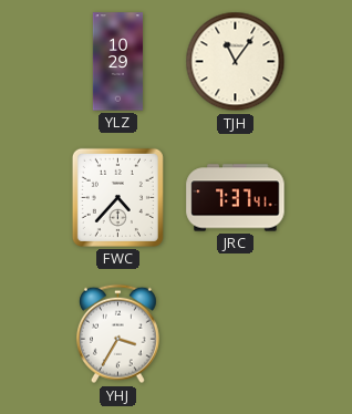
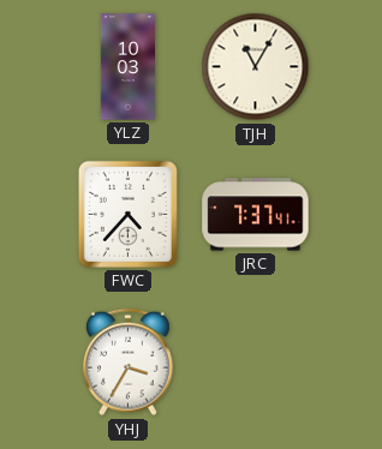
YLZ: 10:29 -> 10:03
TJH: 11:06 -> 11:05
